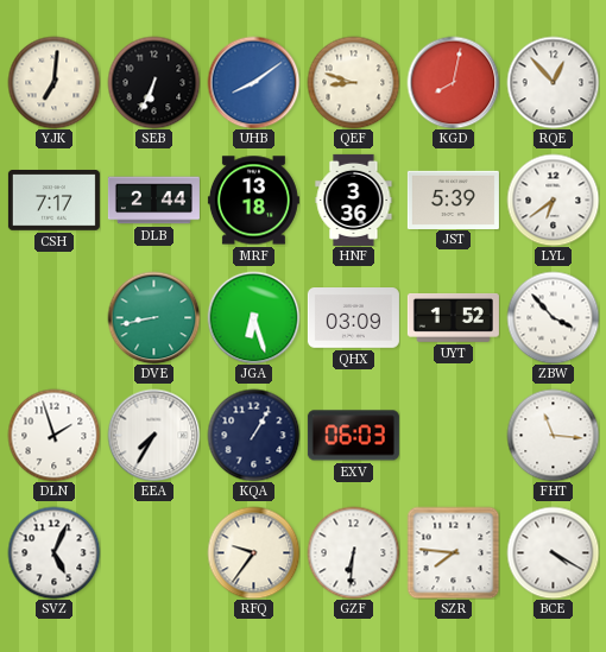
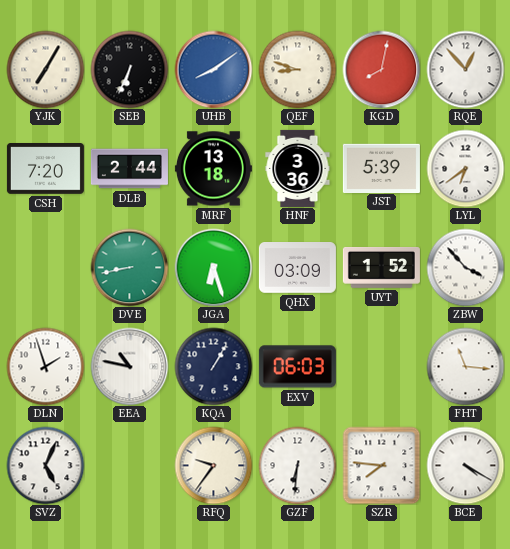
YJK: 7:01 -> 7:05
CSH: 7:17 -> 7:20
EEA: 7:35 -> 10:47
